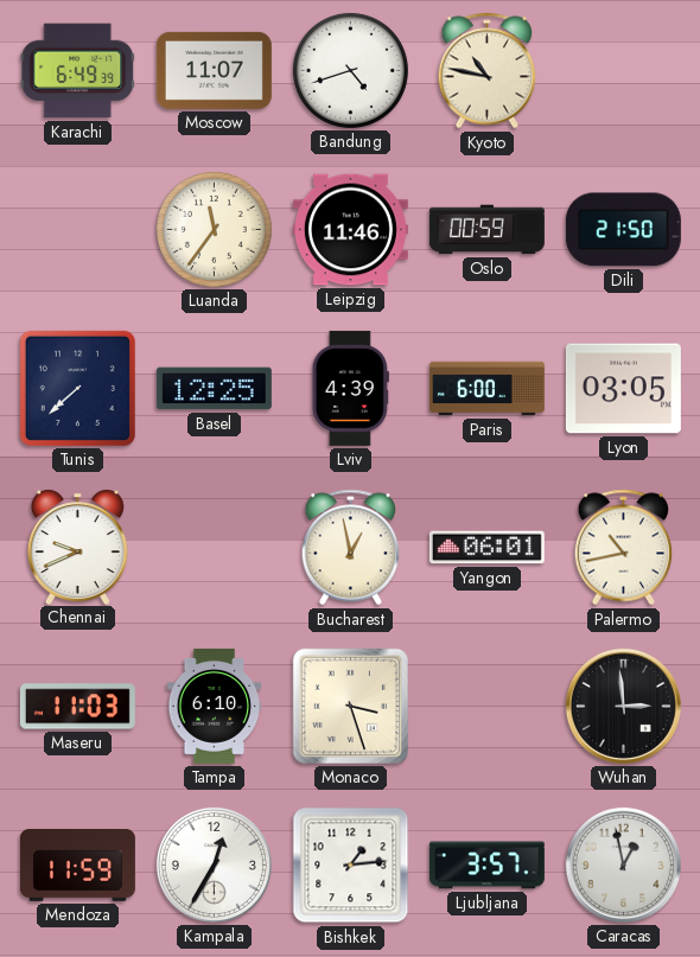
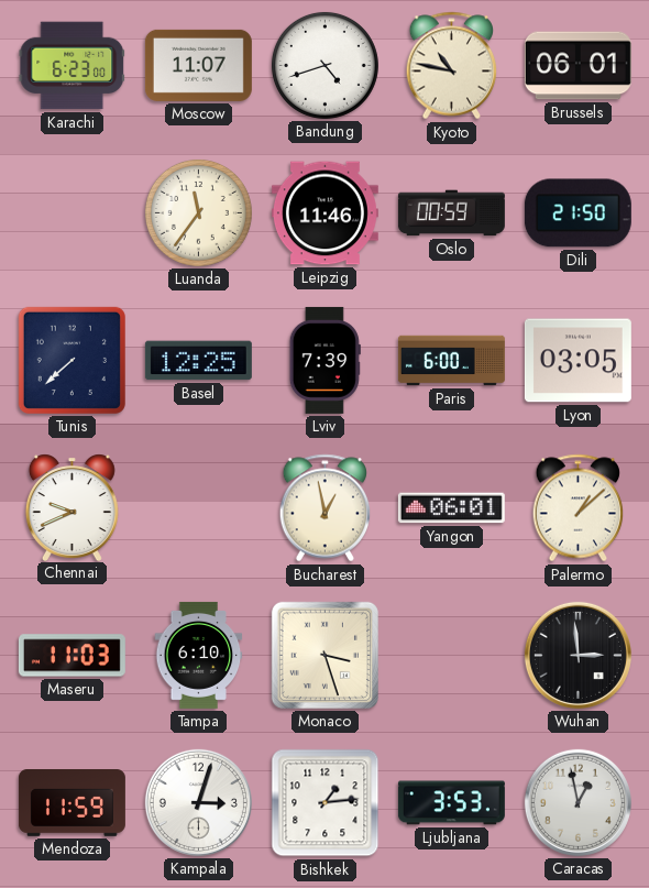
Karachi: 6:49 -> 6:23
Brussels: none -> 06:01
Lviv: 4:39 -> 7:39
Palermo: 10:43 -> 1:08
Kampala: 12:35 -> 3:03
Ljubljana: 3:57 -> 3:53
